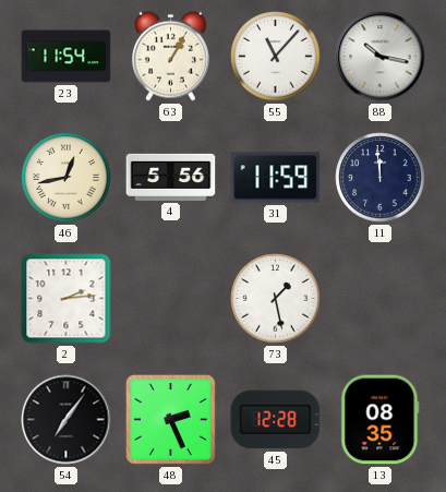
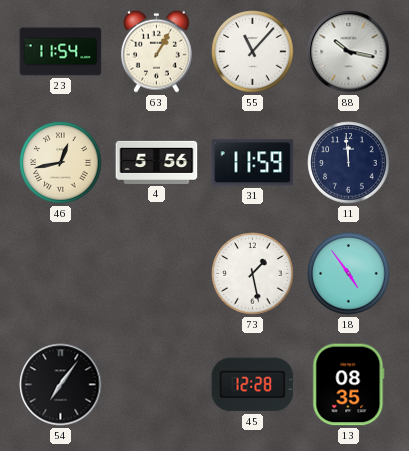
2: 2:14 -> none
18: none -> 4:54
48: 2:26 -> none
